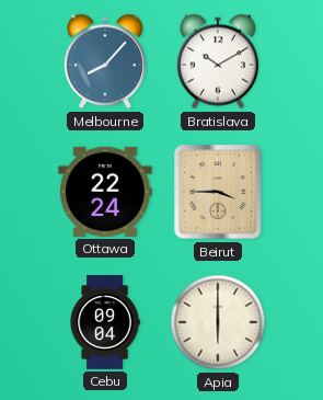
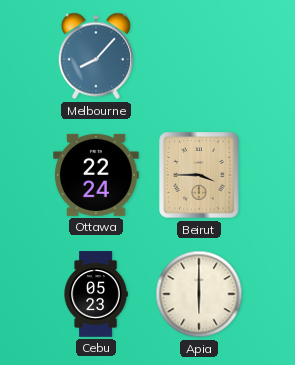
Bratislava: 10:10 -> none
Cebu: 09:04 -> 05:23
